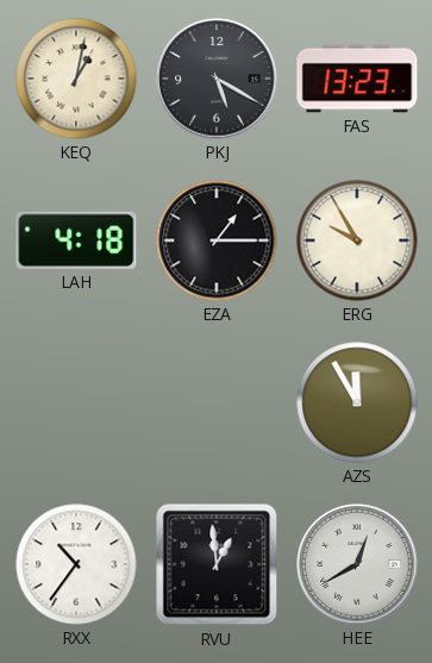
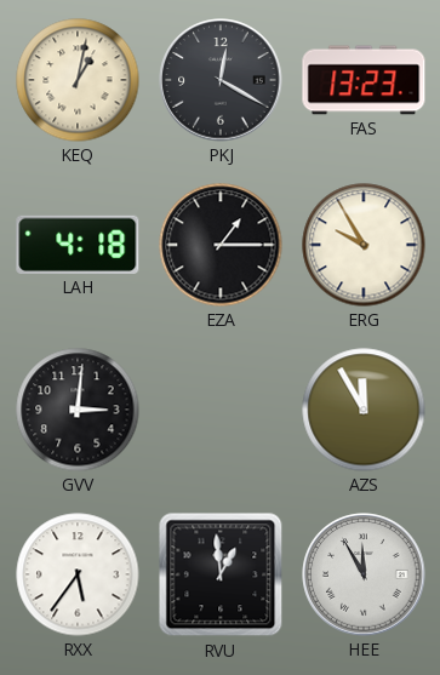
PKJ: 5:20 -> 12:20
GVV: none -> 3:01
RXX: 10:36 -> 5:36
HEE: 12:40 -> 11:55
